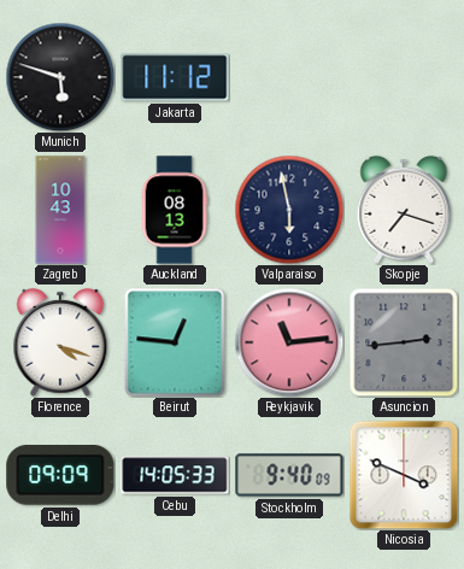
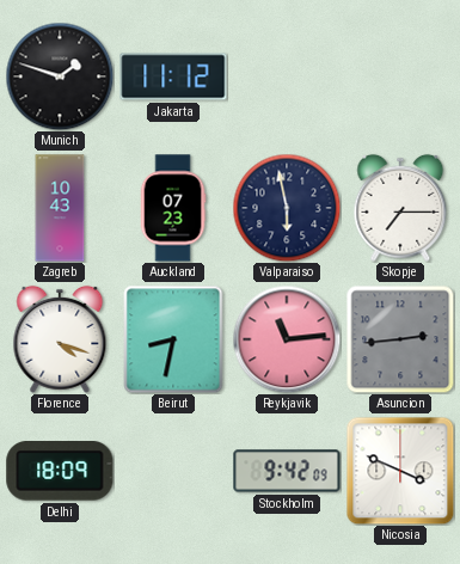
Munich: 5:48 -> 1:48
Auckland: 08:13 -> 07:23
Skopje: 7:18 -> 7:15
Beirut: 12:46 -> 8:32
Delhi: 09:09 -> 18:09
Cebu: 14:05 -> none
Stockholm: 9:40 -> 9:42
